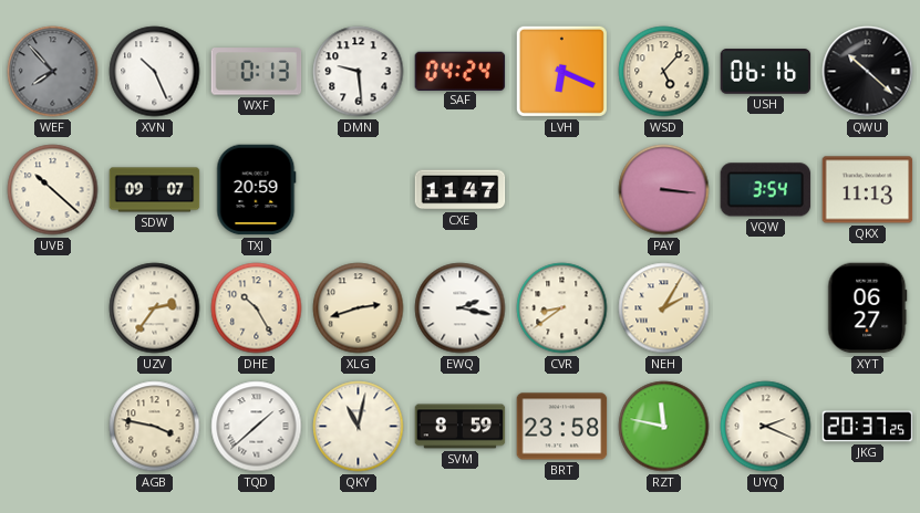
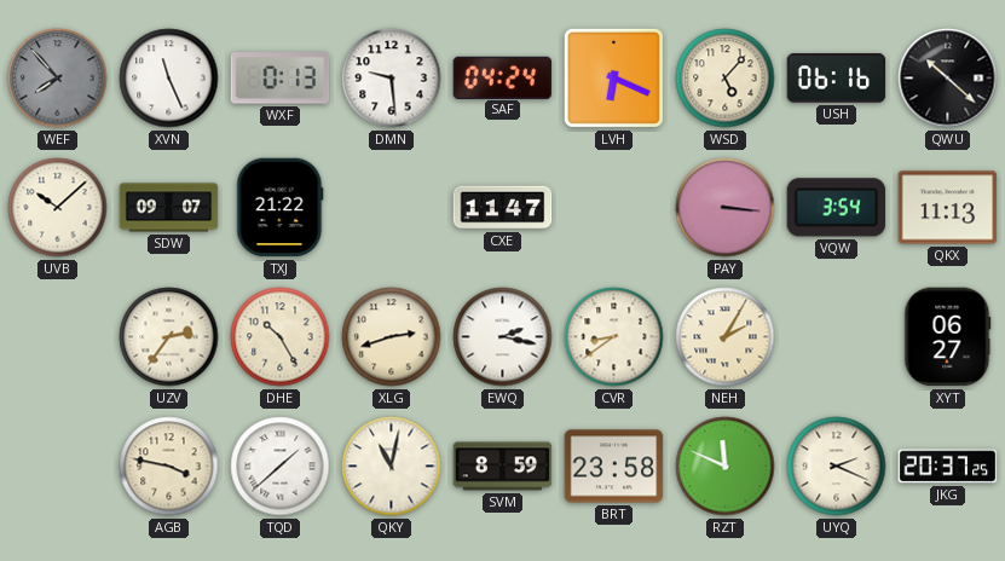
XVN: 10:26 -> 11:26
UVB: 10:22 -> 10:08
TXJ: 20:59 -> 21:22
RZT: 11:47 -> 11:49
